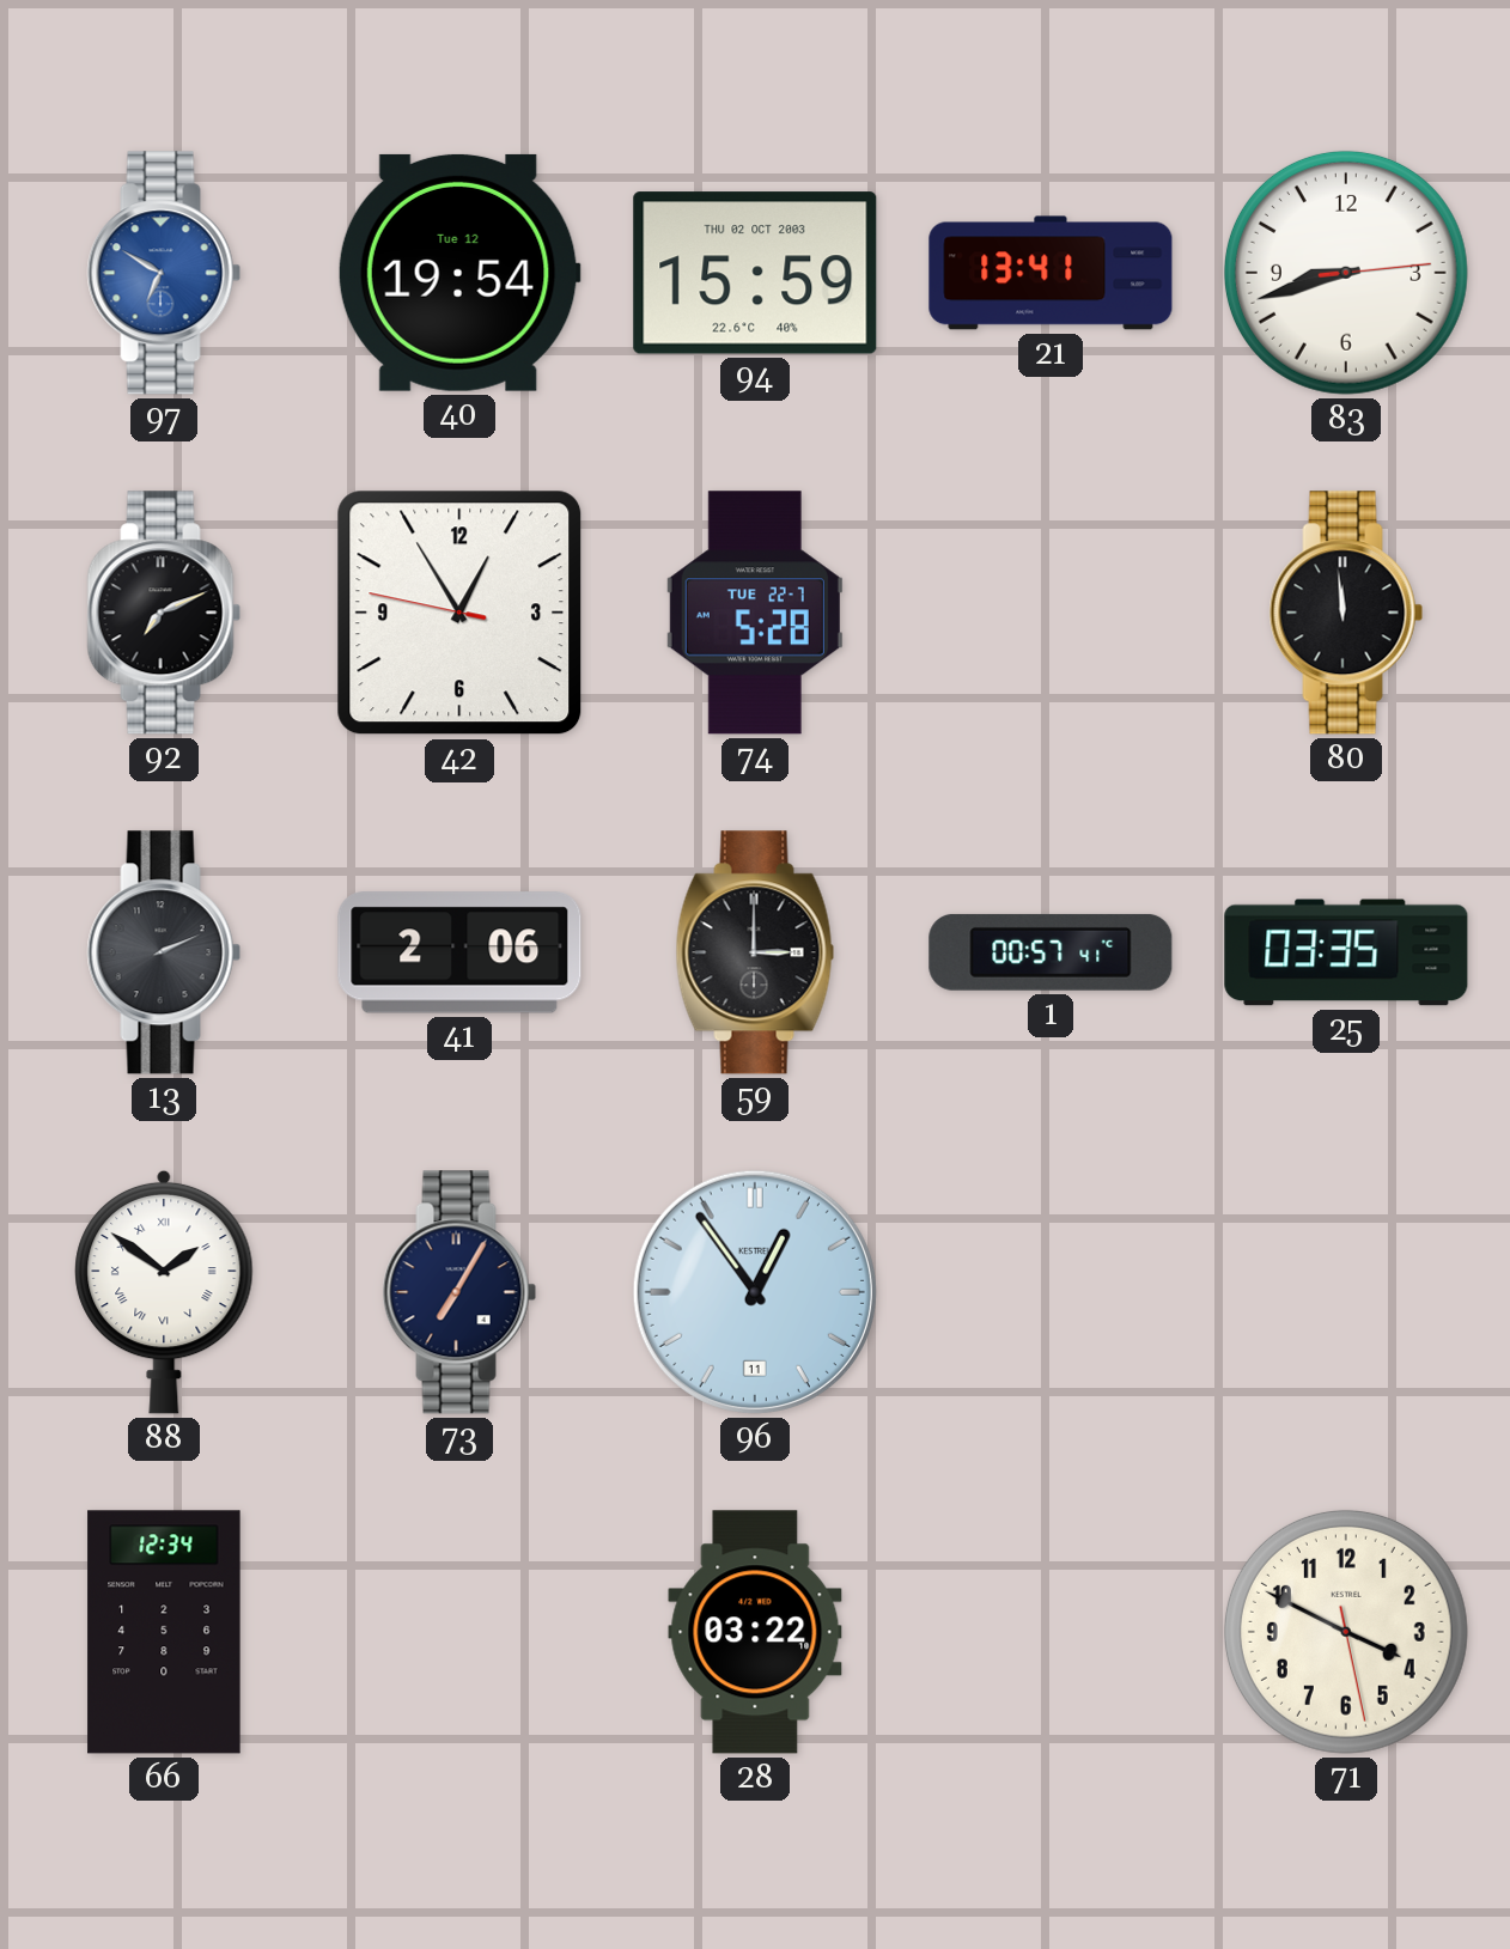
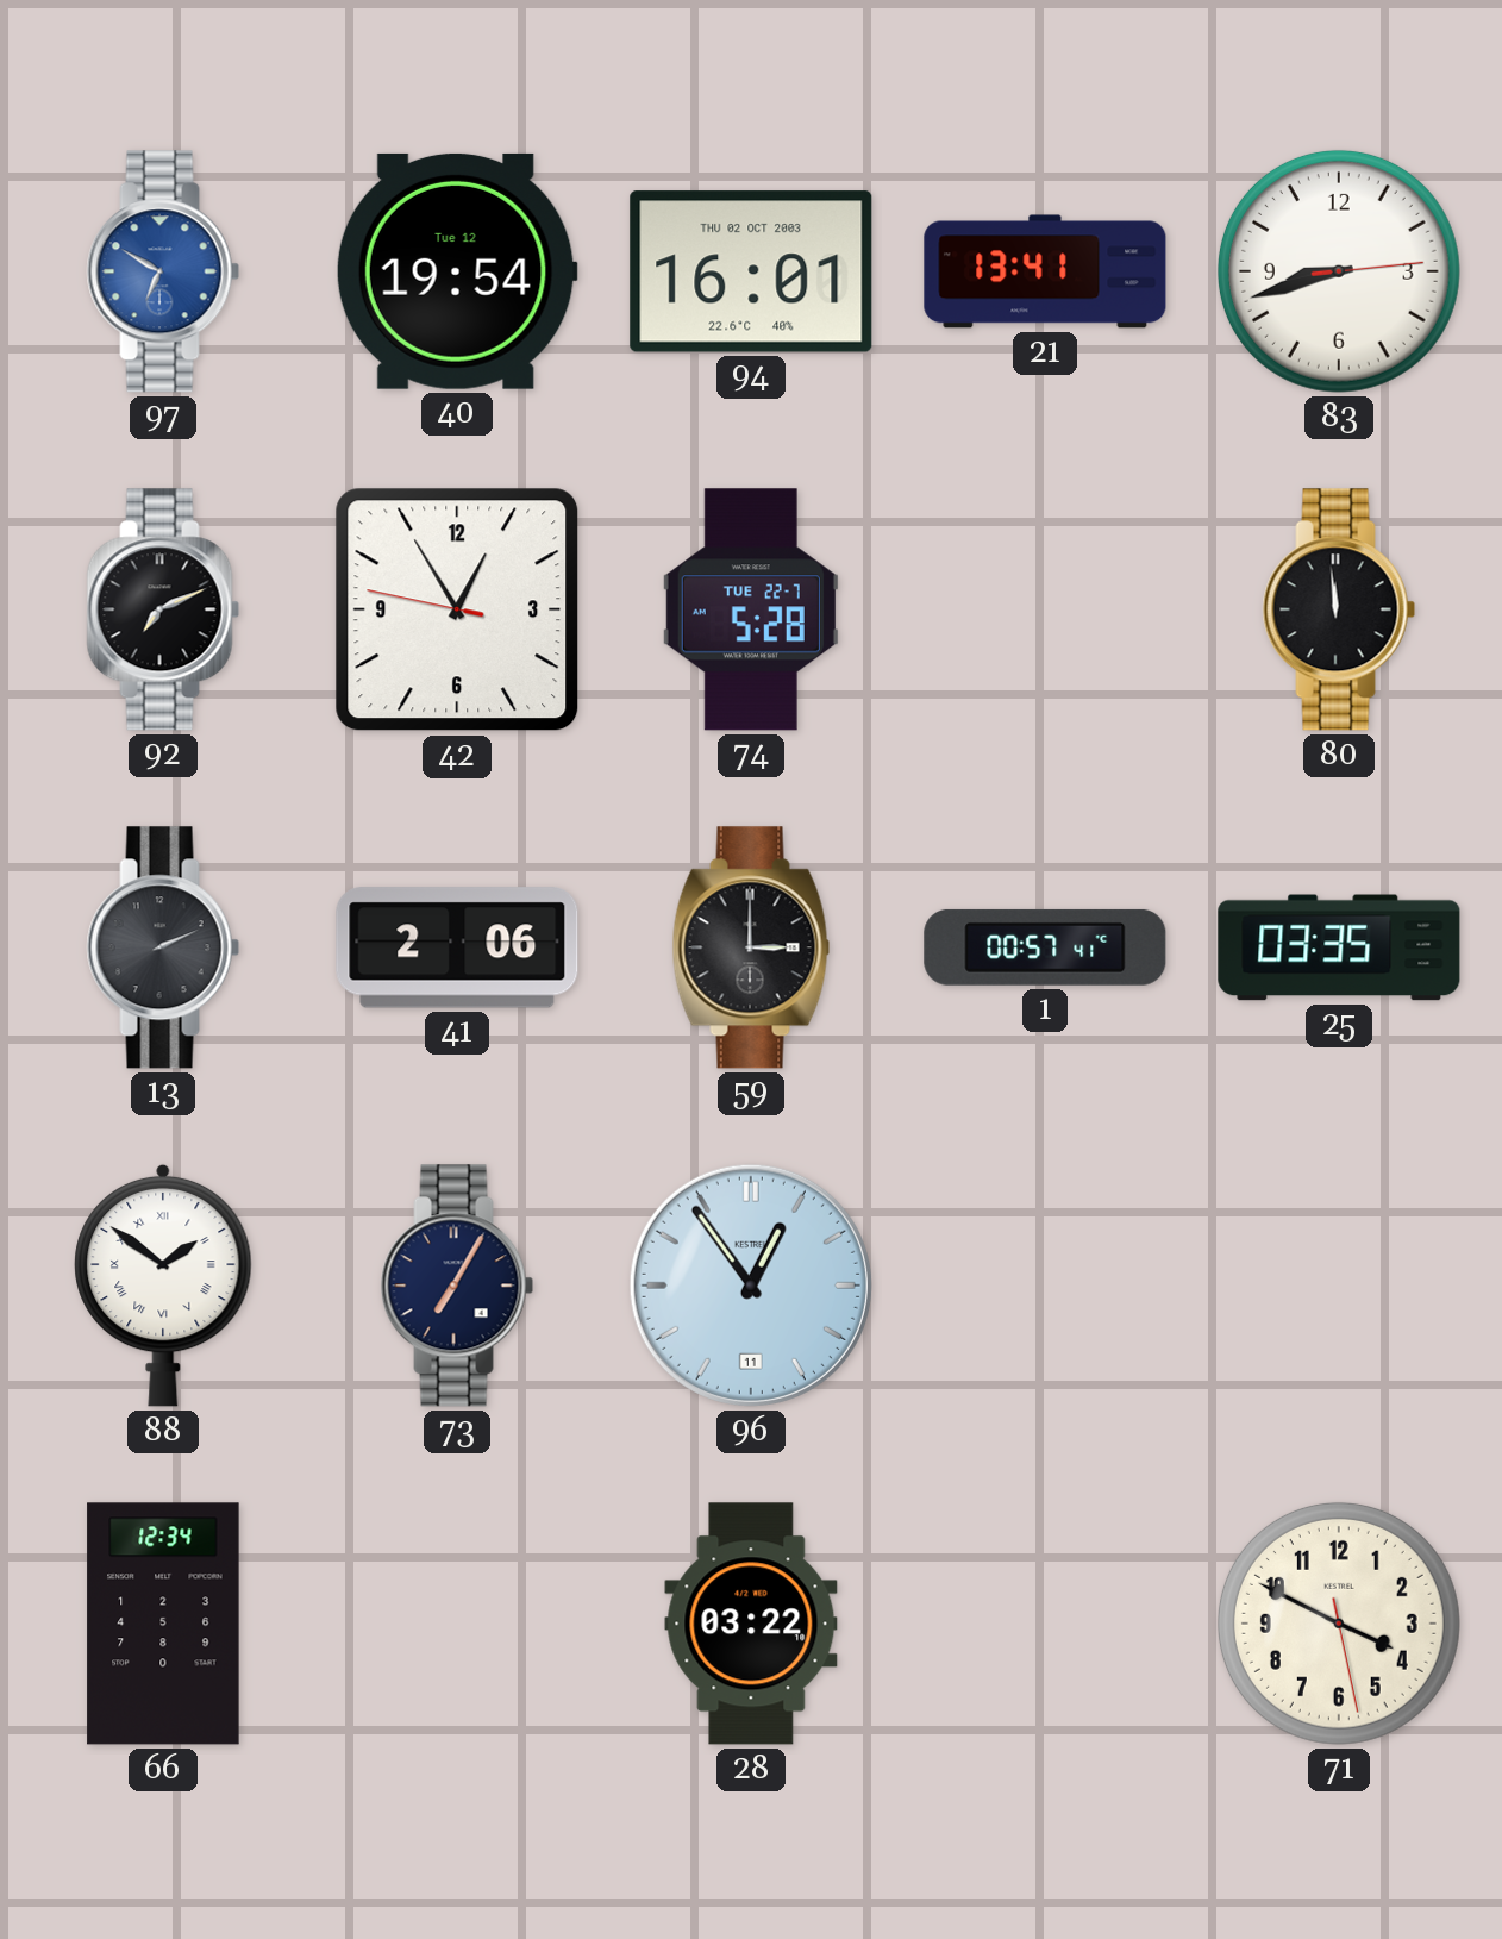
94: 15:59 -> 16:01
